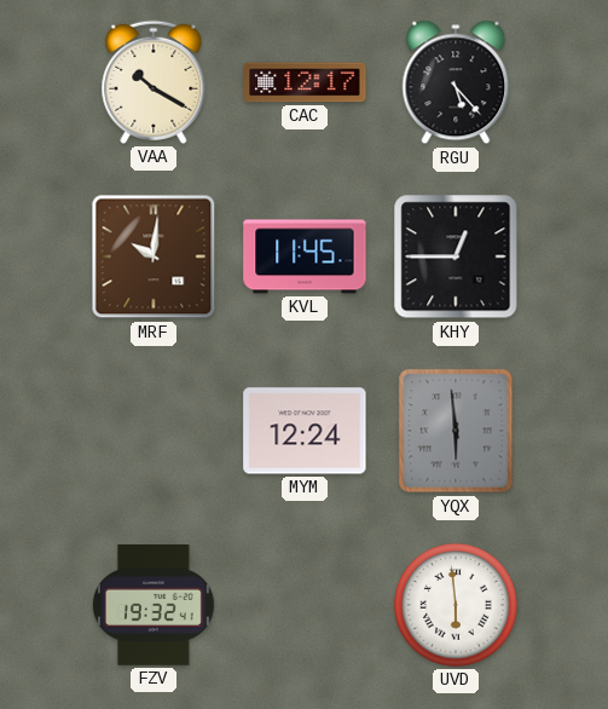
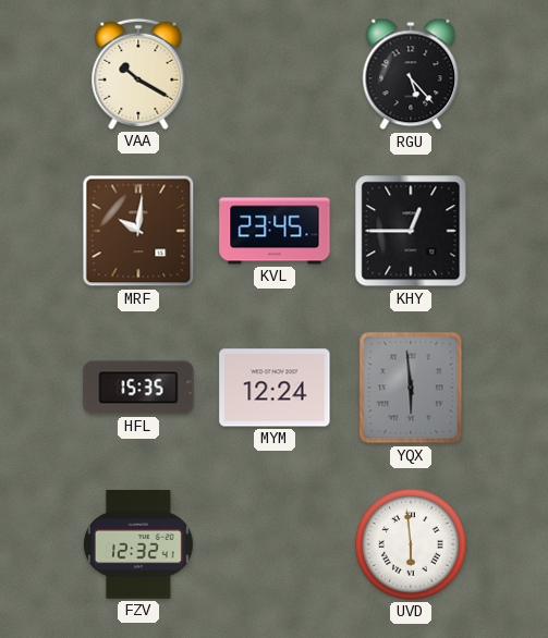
CAC: 12:17 -> none
KVL: 11:45 -> 23:45
HFL: none -> 15:35
FZV: 19:32 -> 12:32
